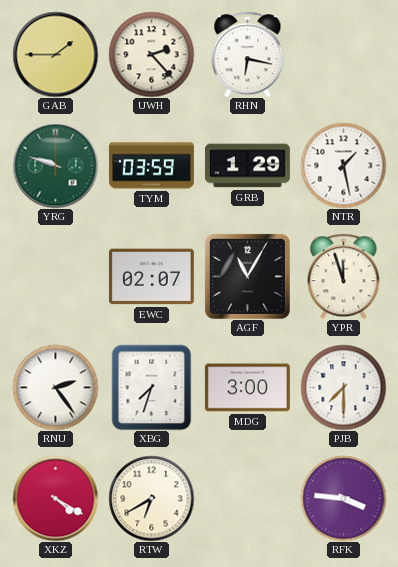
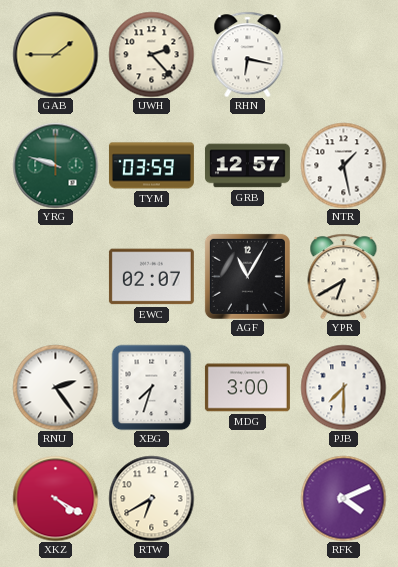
GRB: 1:29 -> 12:57
YPR: 11:57 -> 6:40
RFK: 3:46 -> 4:11
